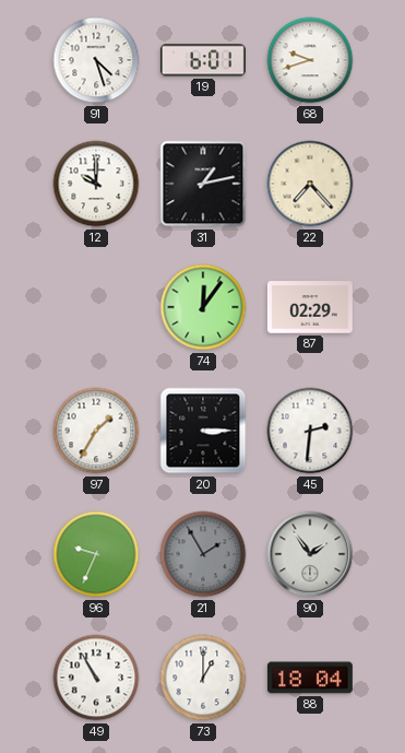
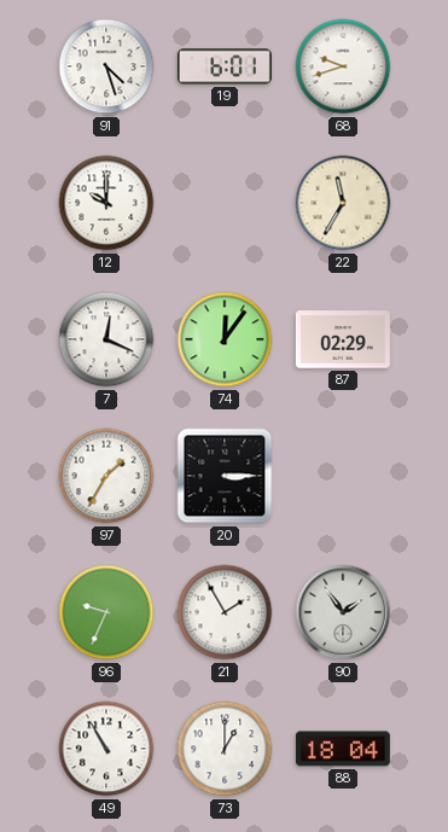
31: 1:13 -> none
22: 7:23 -> 11:35
7: none -> 12:19
45: 2:31 -> none
21 dial: grey -> white
